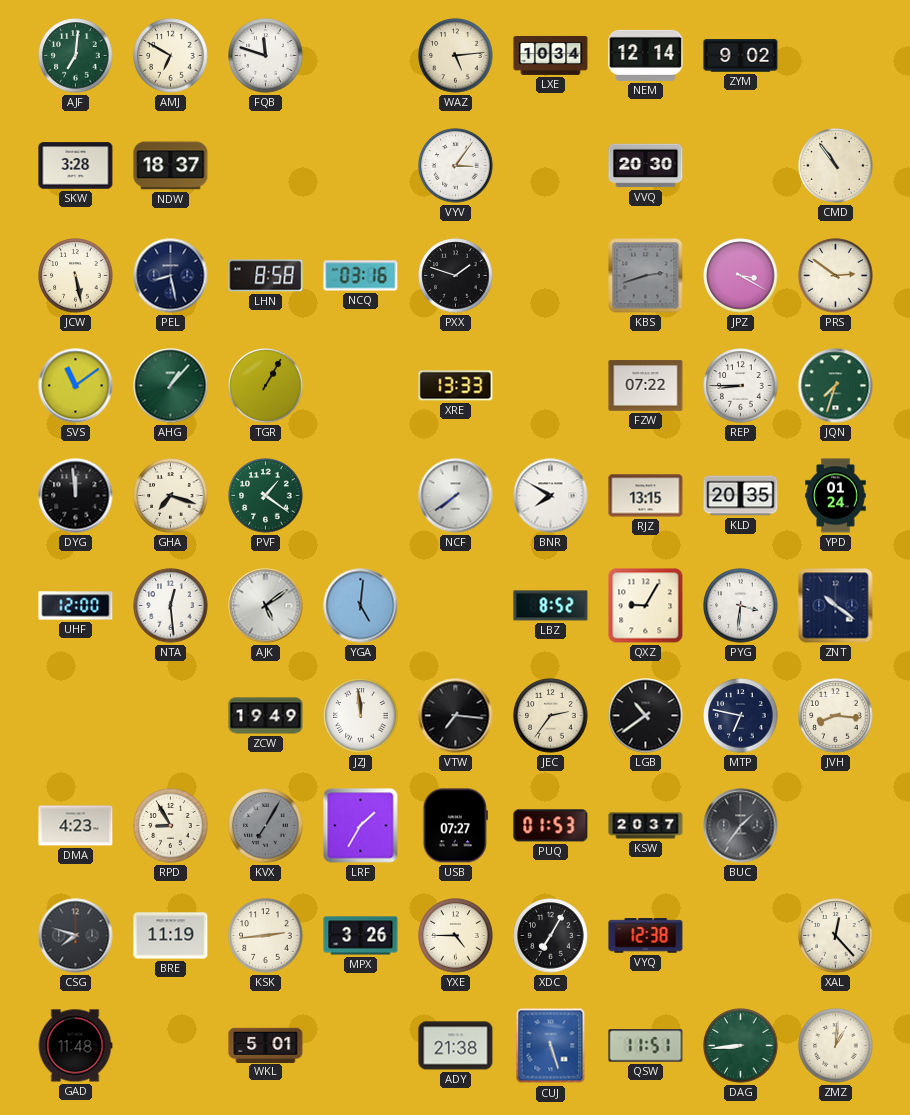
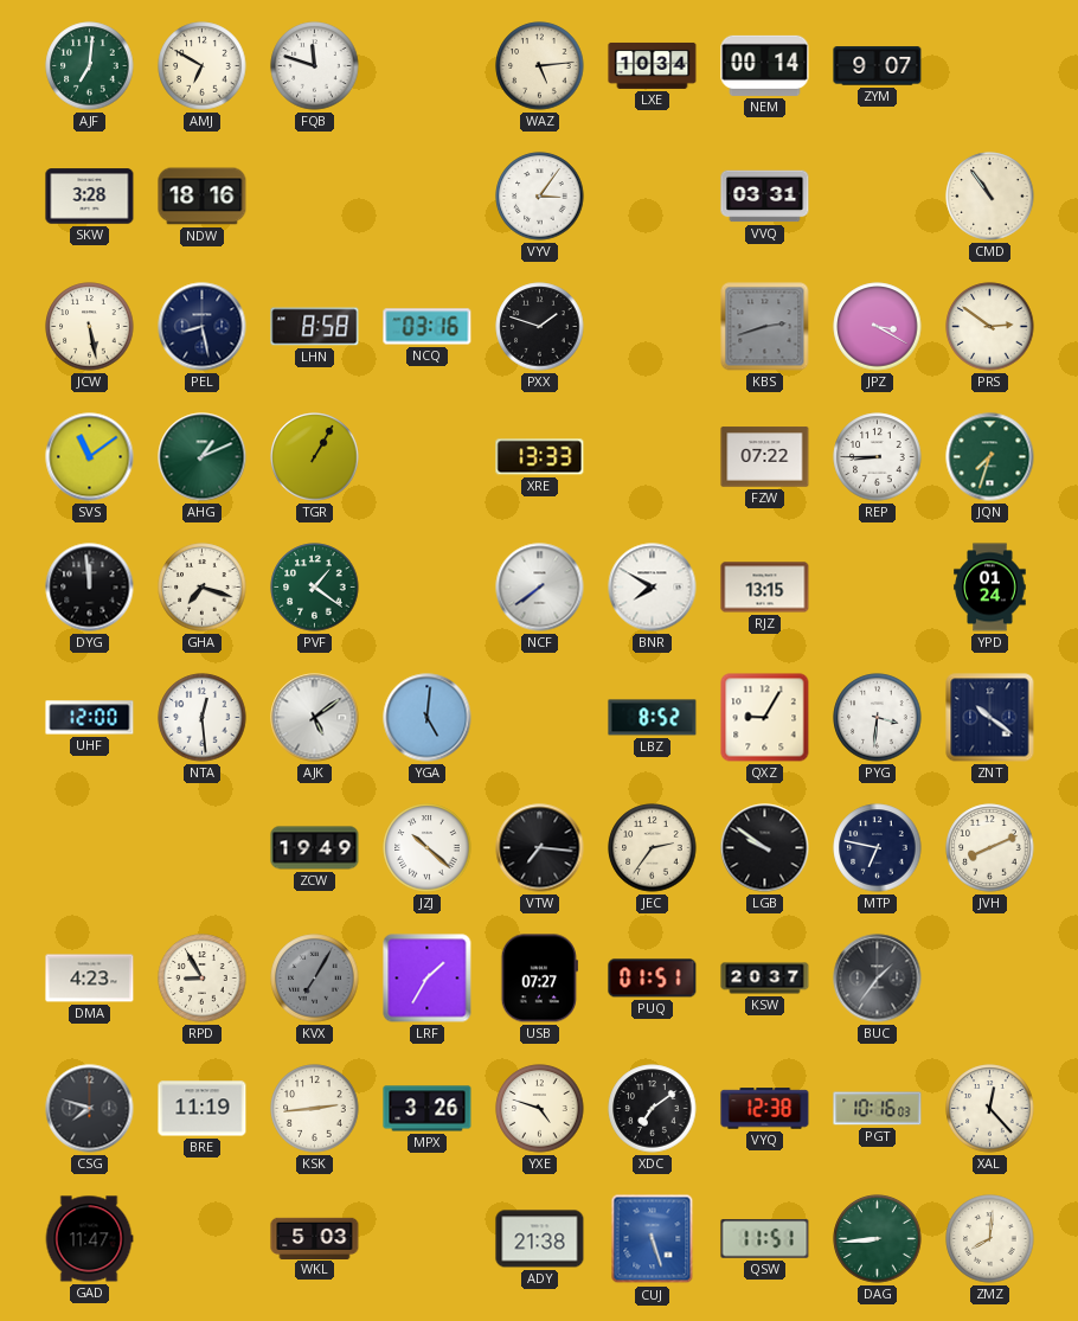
NEM: 12:14 -> 00:14
ZYM: 9:02 -> 9:07
NDW: 18:37 -> 18:16
VVQ: 20:30 -> 03:31
AHG: 1:07 -> 1:11
KLD: 20:35 -> none
JZJ: 11:59 -> 10:22
LGB: 10:39 -> 9:51
JVH: 8:16 -> 8:11
PUQ: 01:53 -> 01:51
YXE: 4:45 -> 4:48
XDC: 7:05 -> 7:09
PGT: none -> 10:16
GAD: 11:48 -> 11:47
WKL: 5:01 -> 5:03
ZMZ: 1:01 -> 8:01
